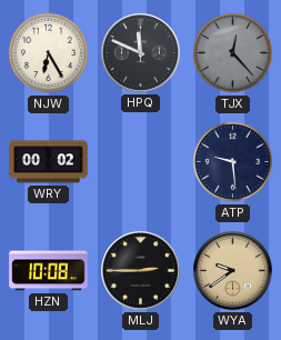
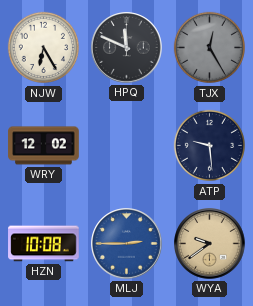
TJX: 12:23 -> 12:25
WRY: 00:02 -> 12:02
MLJ dial: black -> blue
